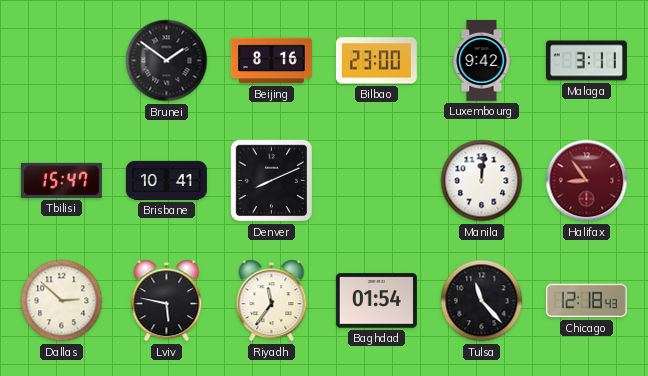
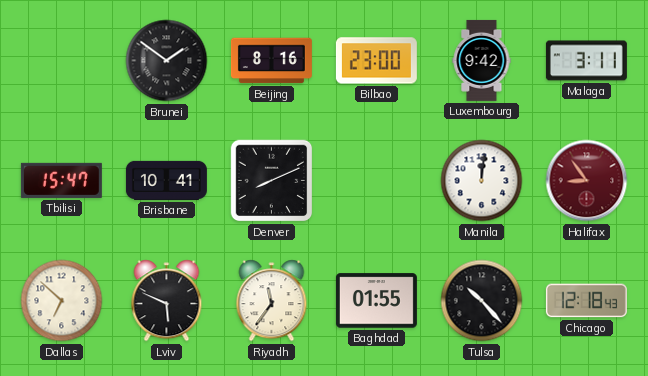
Dallas: 2:52 -> 6:52
Lviv: 5:47 -> 5:49
Baghdad: 01:54 -> 01:55
Tulsa: 11:23 -> 10:23
